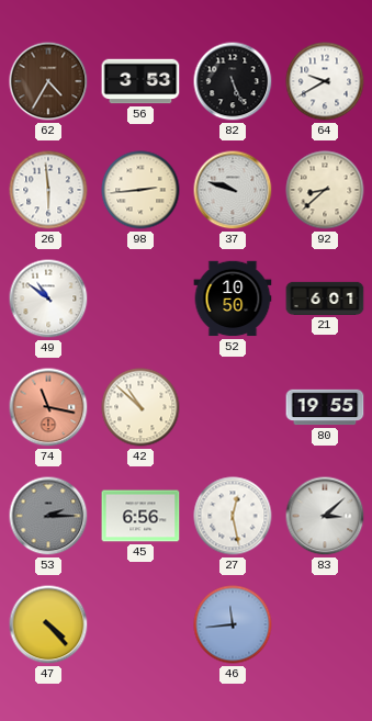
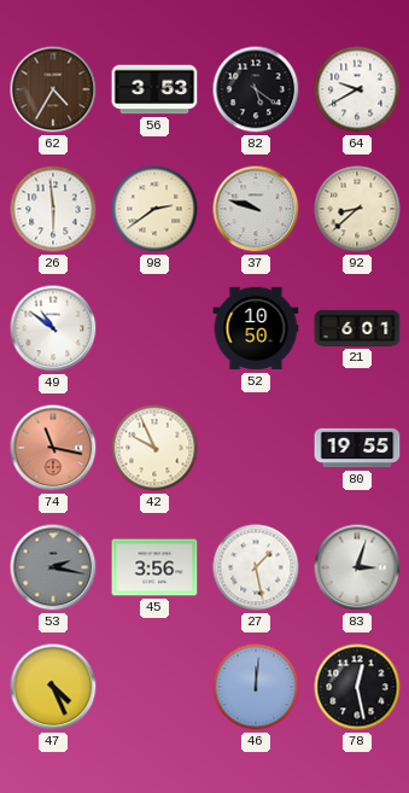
82: 5:26 -> 5:21
98: 2:44 -> 2:39
42: 10:52 -> 9:56
53: 2:15 -> 2:17
45: 6:56 -> 3:56
27: 12:28 -> 1:28
83: 3:08 -> 3:03
47: 4:23 -> 4:26
46: 11:44 -> 12:01
78: none -> 12:28
